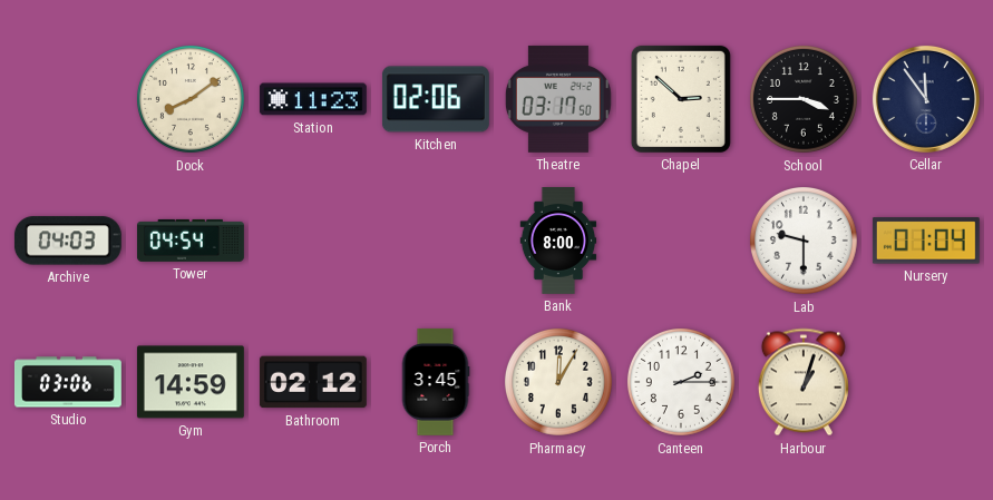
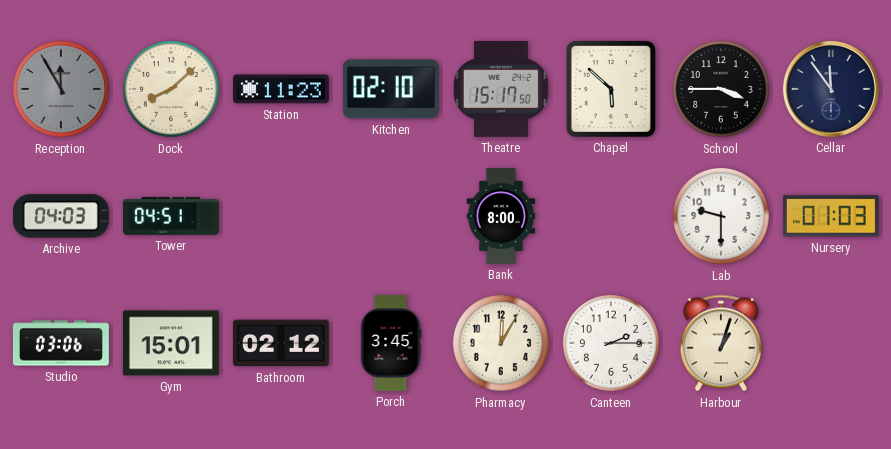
Reception: none -> 11:55
Dock: 8:09 -> 8:08
Kitchen: 02:06 -> 02:10
Theatre: 03:17 -> 15:17
Chapel: 2:52 -> 5:52
Tower: 04:54 -> 04:51
Nursery: 01:04 -> 01:03
Gym: 14:59 -> 15:01
